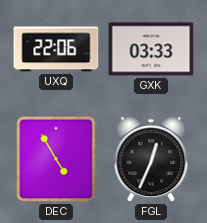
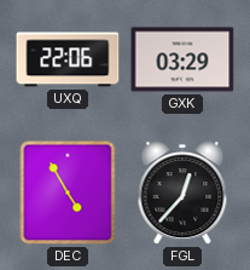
GXK: 03:33 -> 03:29
FGL: 12:34 -> 12:37
